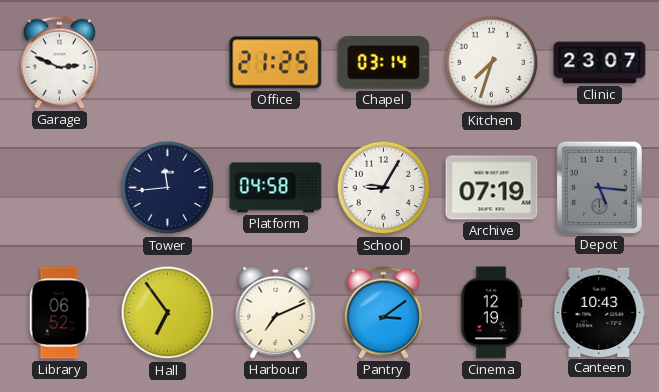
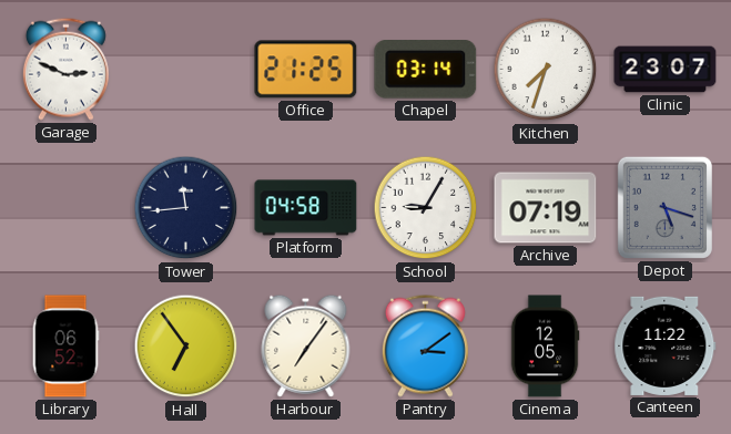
Depot: 5:16 -> 5:18
Harbour: 7:11 -> 7:06
Cinema: 12:19 -> 12:05
Canteen: 10:43 -> 11:22
